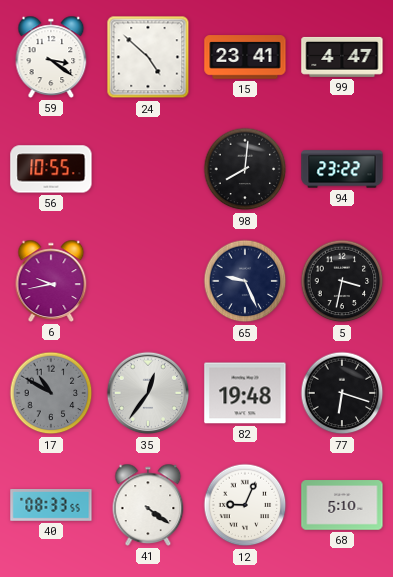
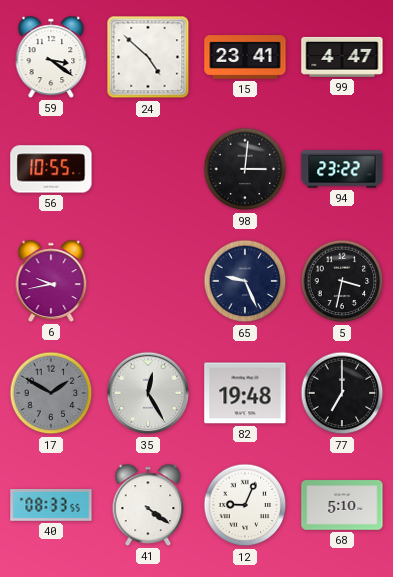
98: 8:01 -> 3:01
17: 10:50 -> 1:50
35: 12:36 -> 12:25
77: 6:18 -> 7:00
